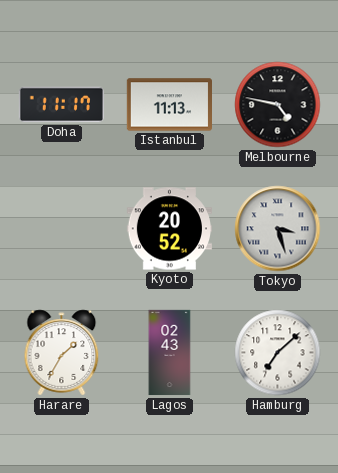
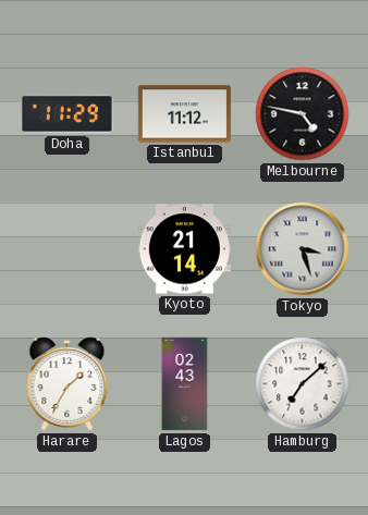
Doha: 11:17 -> 11:29
Istanbul: 11:13 -> 11:12
Kyoto: 20:52 -> 21:14
